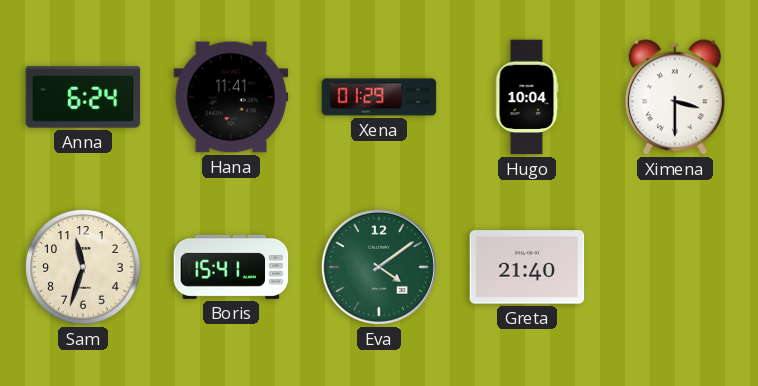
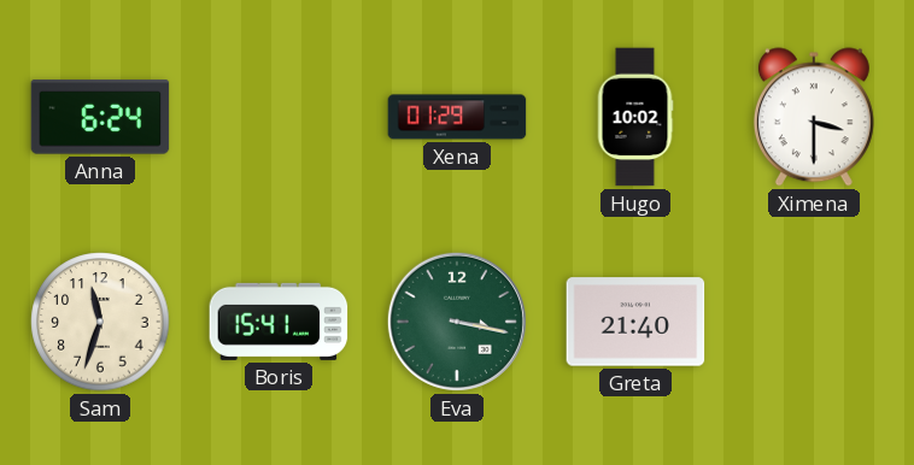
Hana: 11:41 -> none
Hugo: 10:04 -> 10:02
Eva: 4:09 -> 3:17
